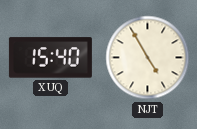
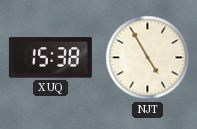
XUQ: 15:40 -> 15:38
